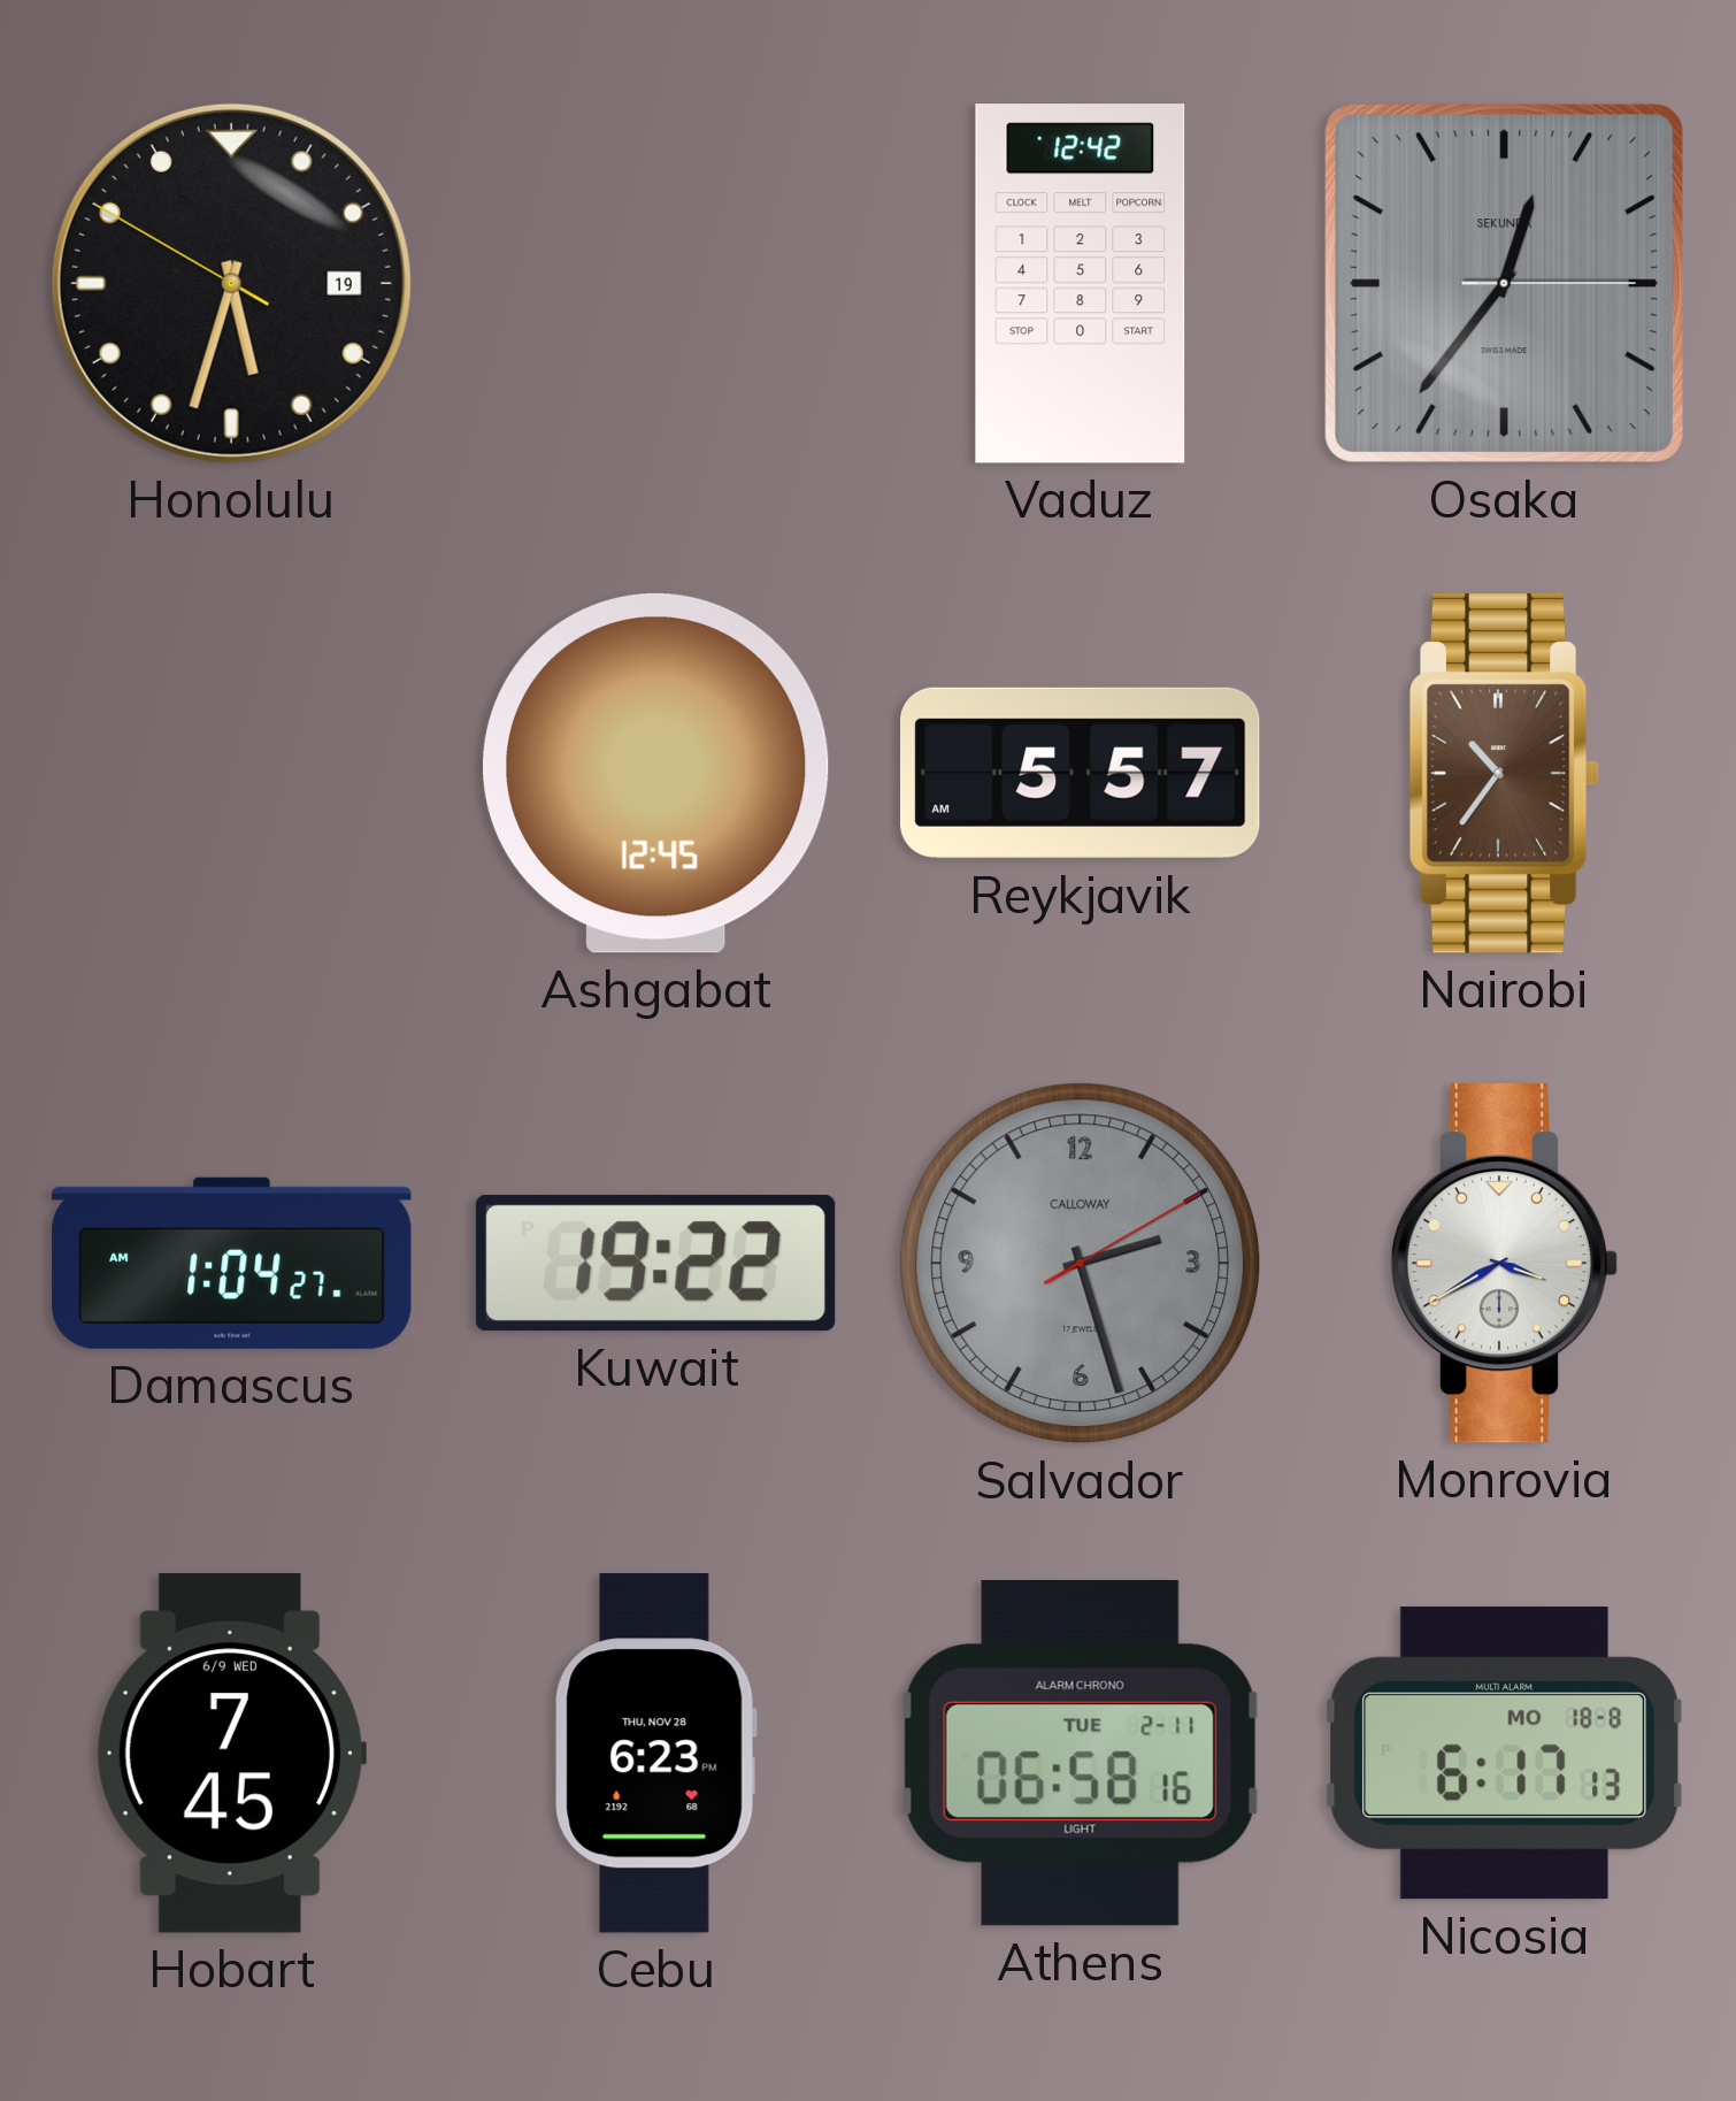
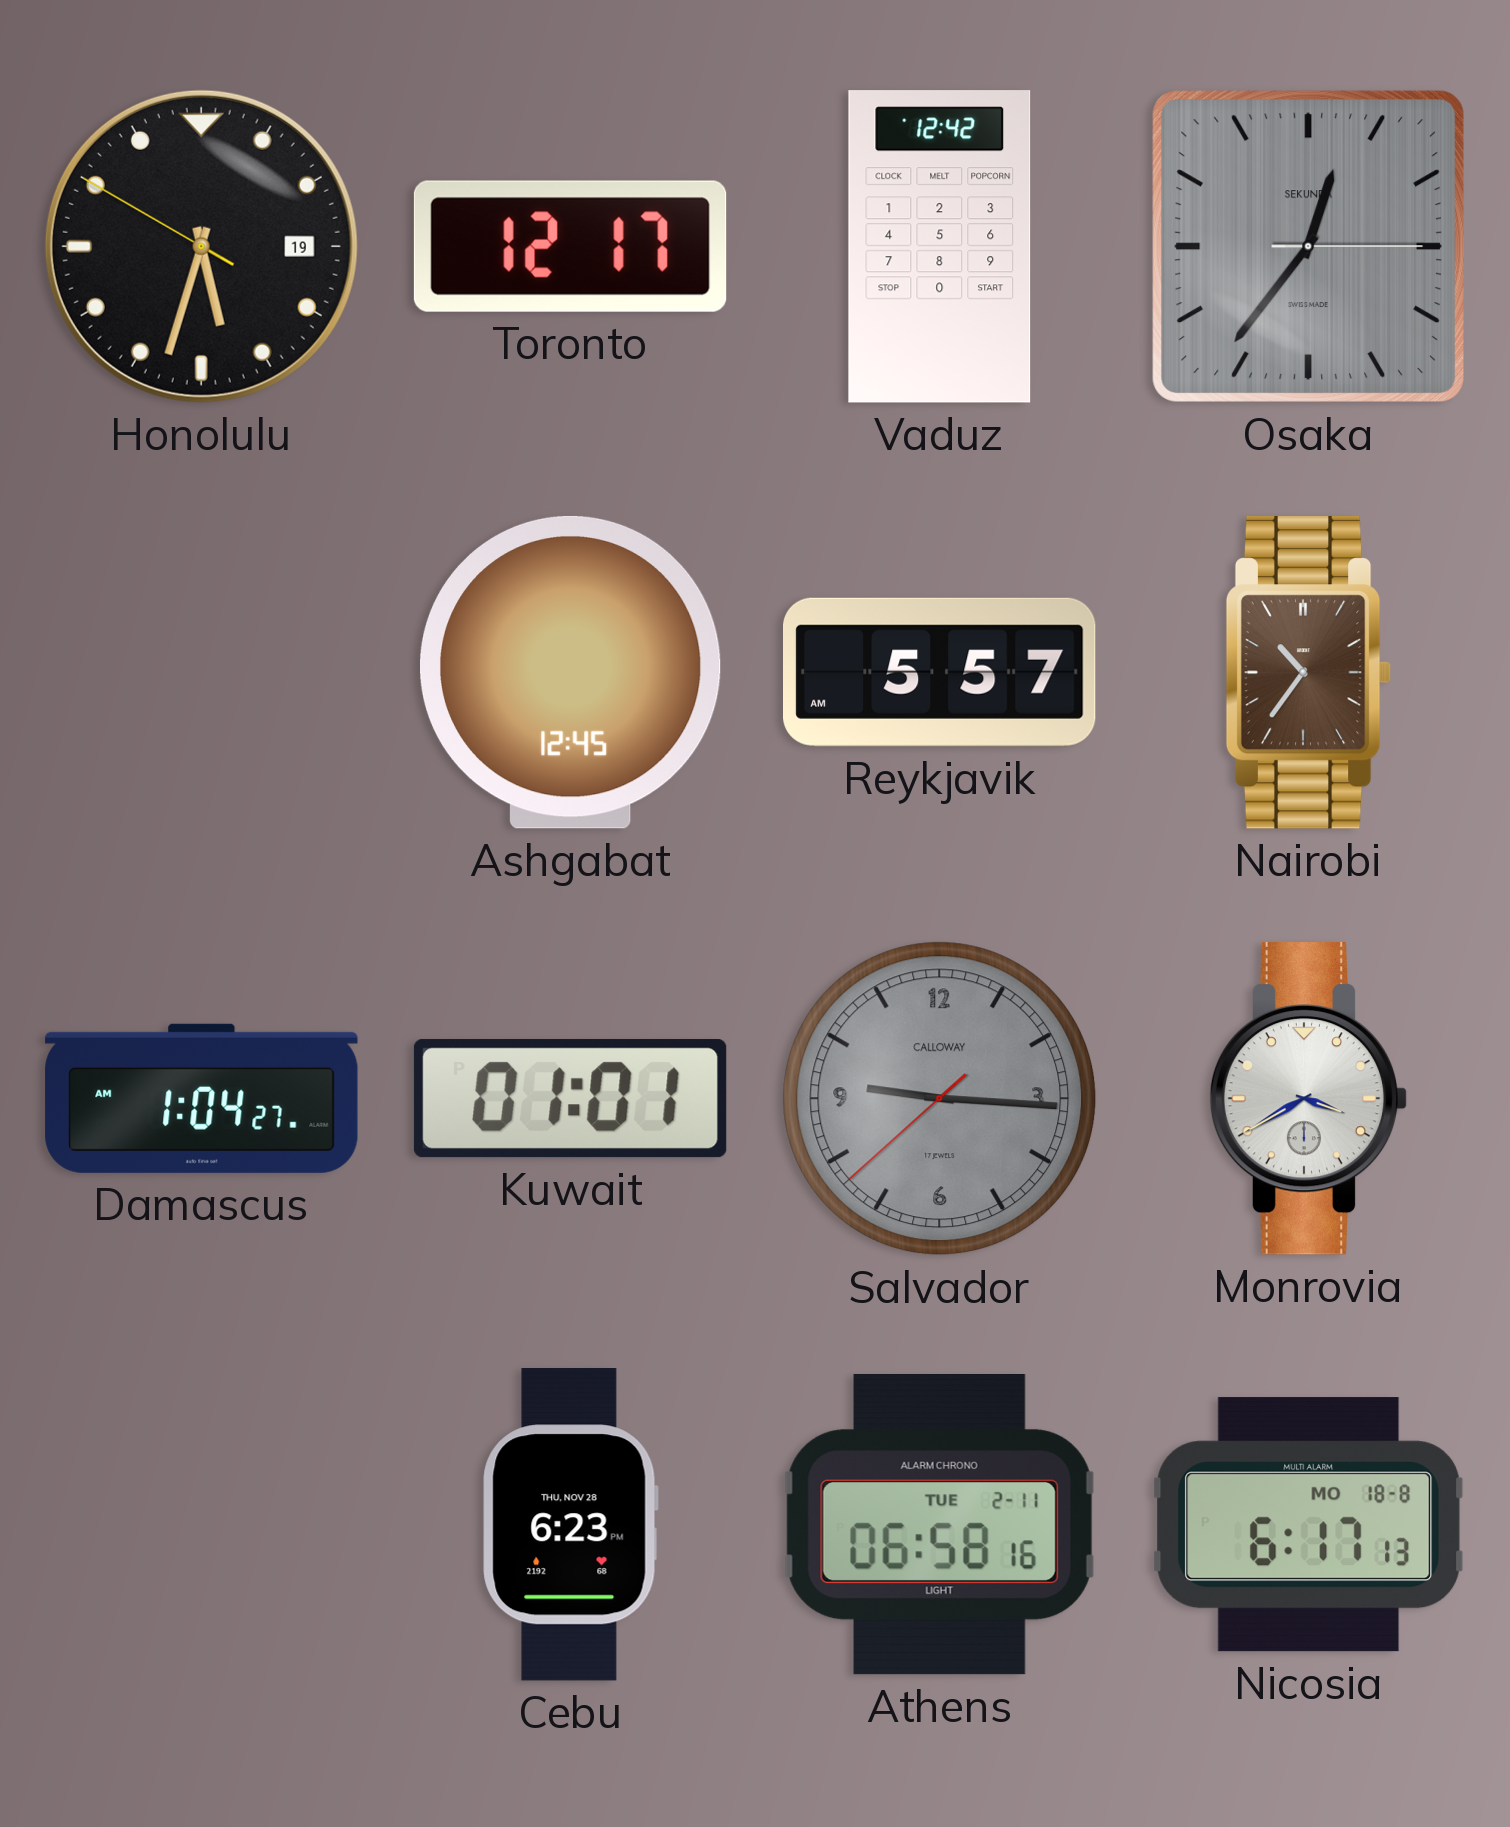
Toronto: none -> 12:17
Kuwait: 19:22 -> 01:01
Salvador: 2:27 -> 9:15
Hobart: 7:45 -> none
